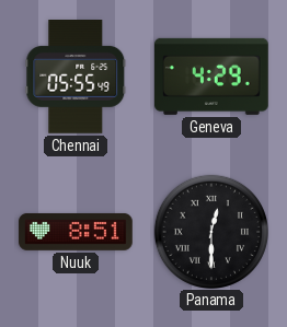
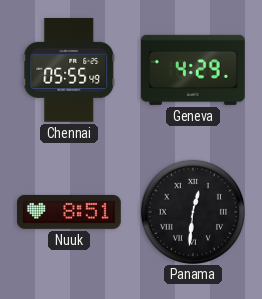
Panama: 12:30 -> 12:31
